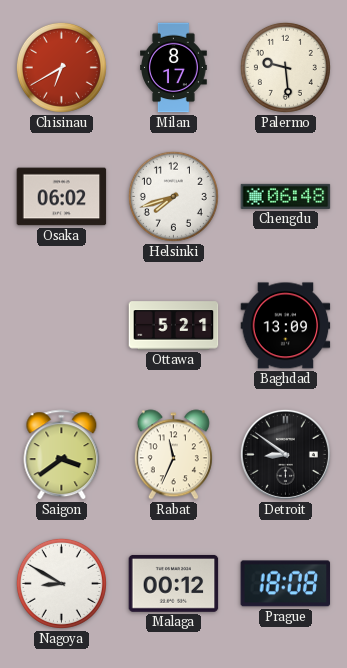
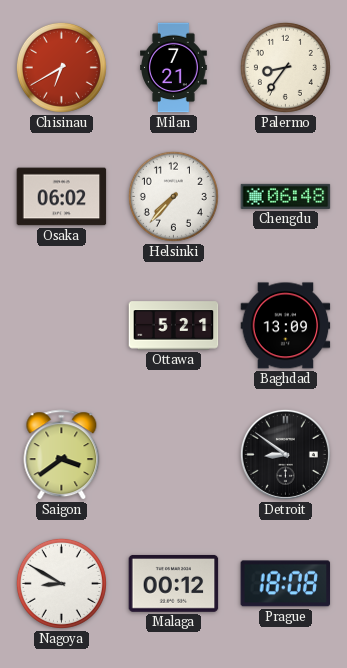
Milan: 8:17 -> 7:21
Palermo: 9:29 -> 8:36
Helsinki: 7:42 -> 7:37
Rabat: 11:34 -> none
